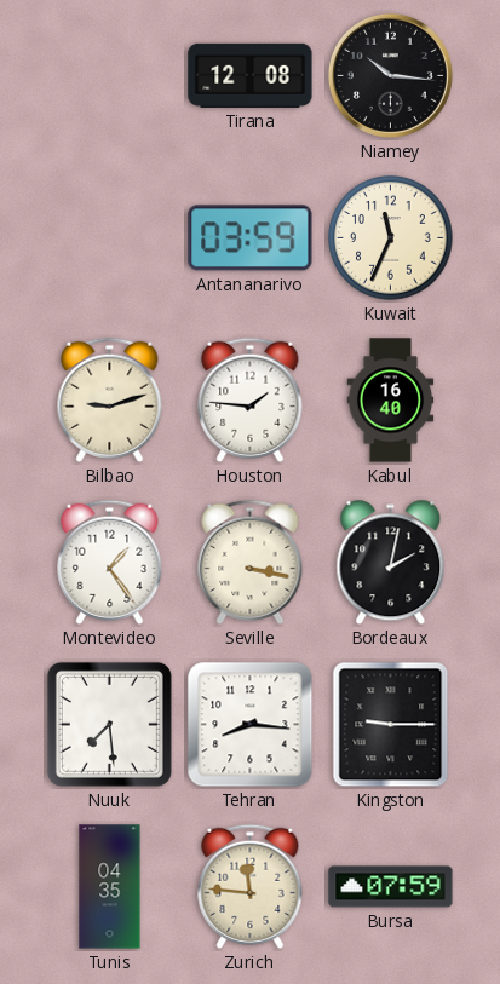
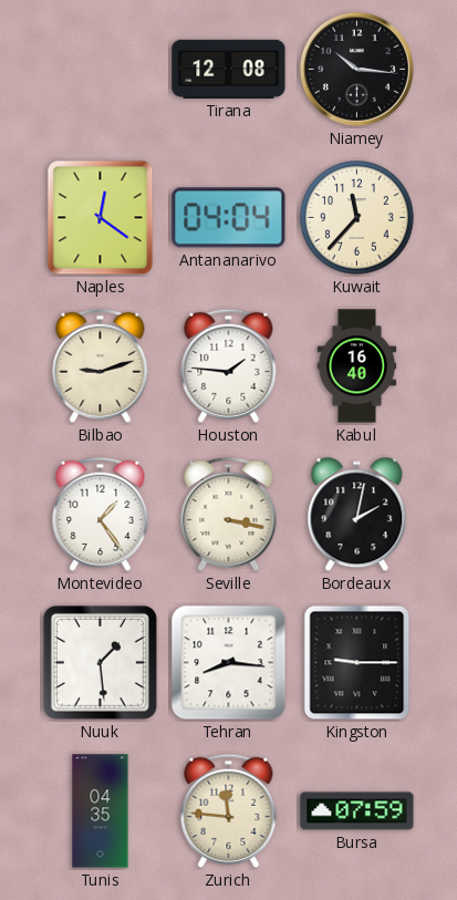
Naples: none -> 12:21
Antananarivo: 03:59 -> 04:04
Kuwait: 11:34 -> 11:37
Nuuk: 7:29 -> 1:29
